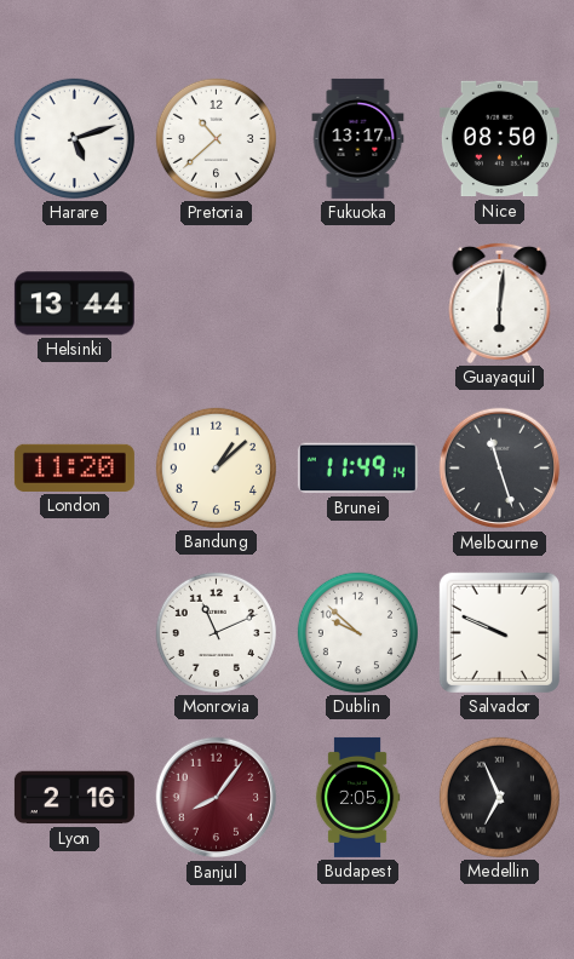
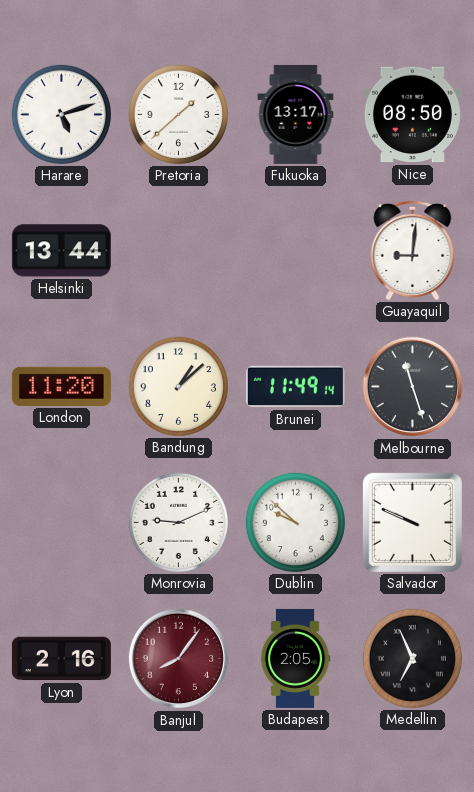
Pretoria: 10:38 -> 1:38
Guayaquil: 6:01 -> 9:01
Monrovia: 11:11 -> 9:11
